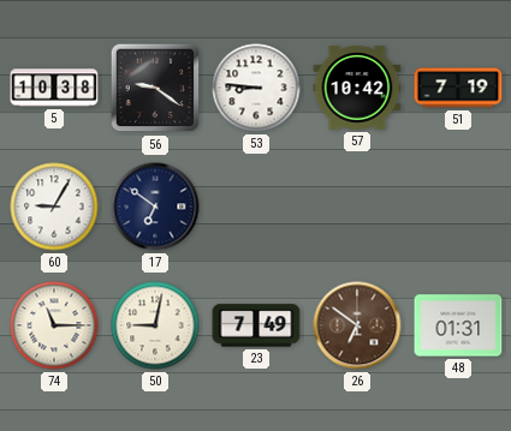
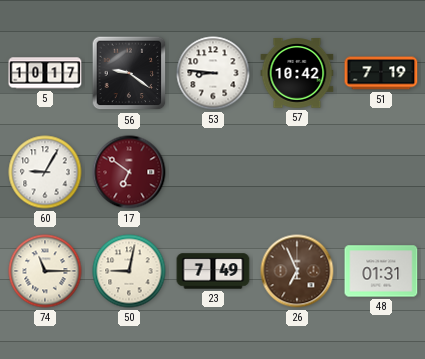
5: 10:38 -> 10:17
17 dial: navy -> burgundy
26: 6:51 -> 6:56
